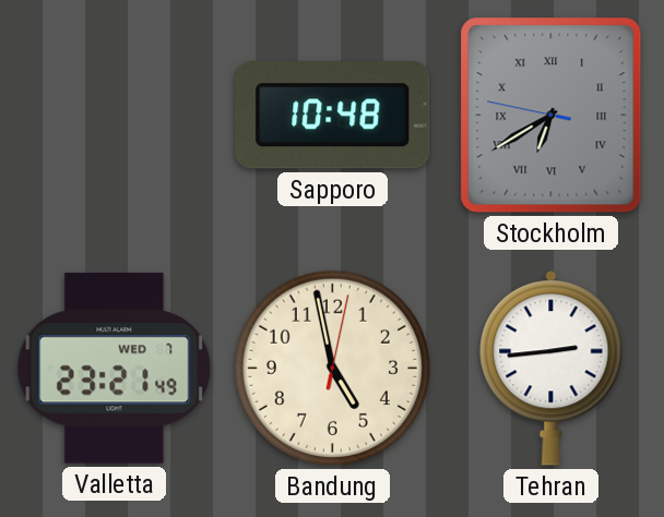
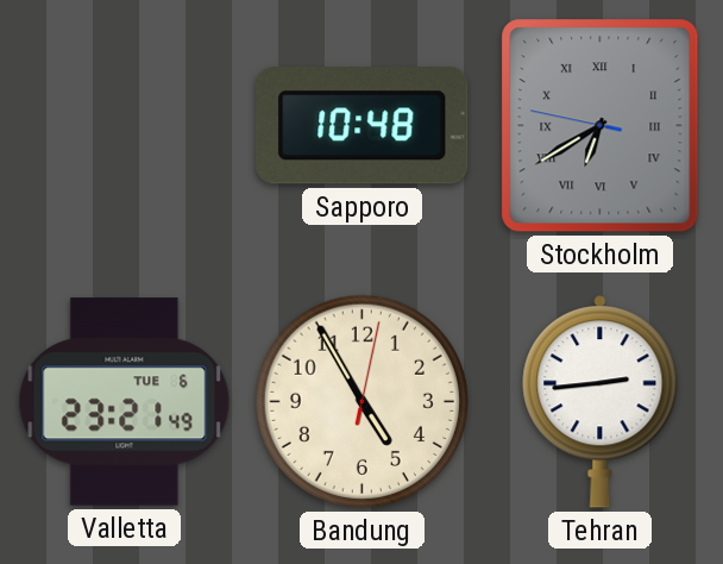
Valletta date: WED 7 -> TUE 6
Bandung: 4:58 -> 4:55
